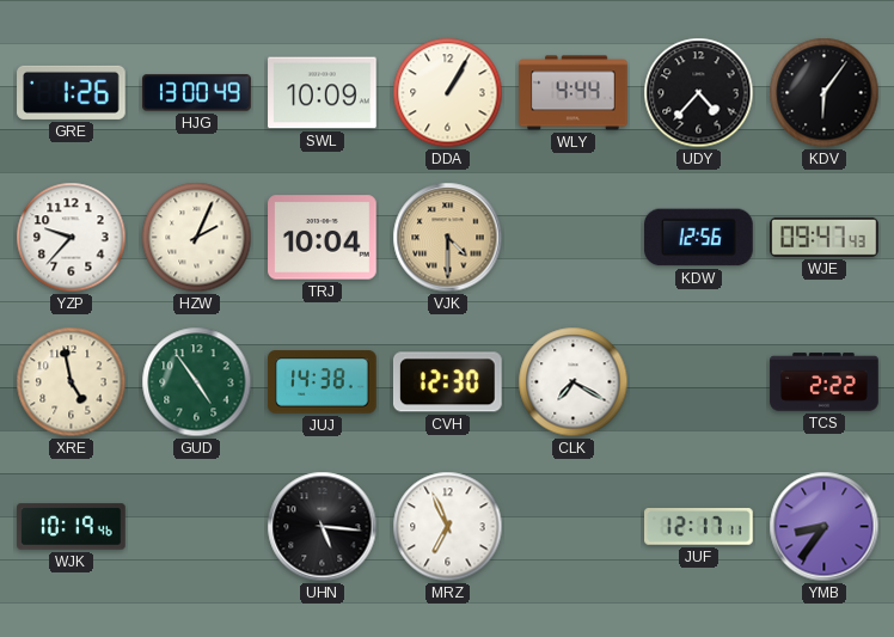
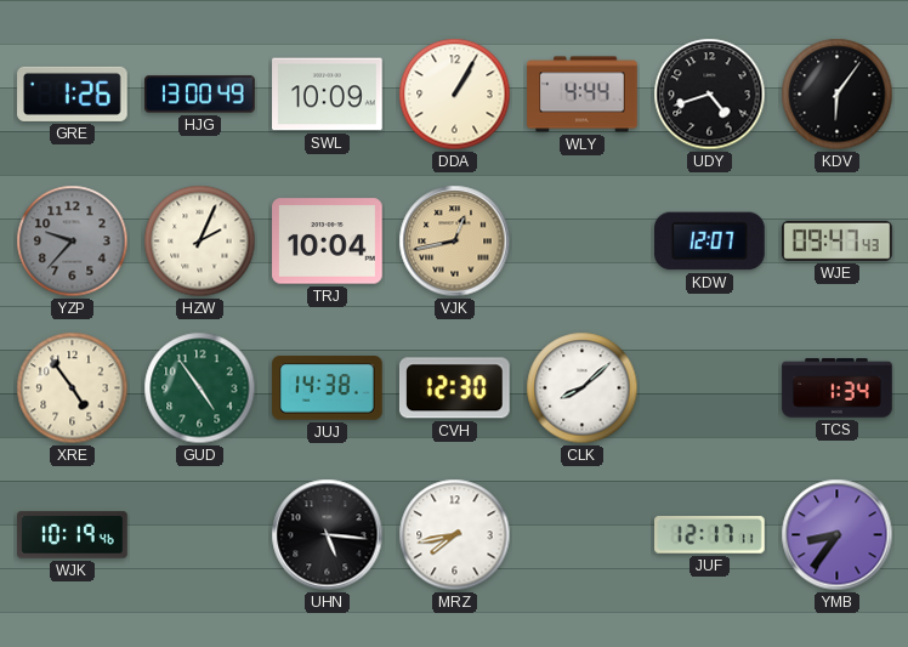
UDY: 4:37 -> 4:42
YZP dial: white -> grey
VJK: 4:30 -> 12:43
KDW: 12:56 -> 12:07
XRE: 4:58 -> 4:54
CLK: 7:20 -> 8:08
TCS: 2:22 -> 1:34
MRZ: 6:56 -> 7:43
